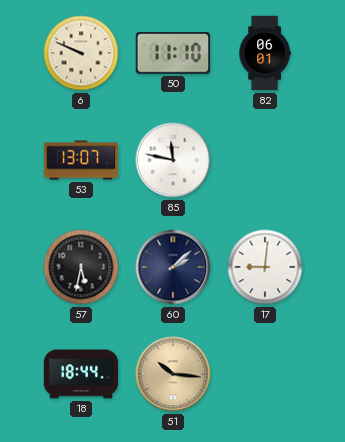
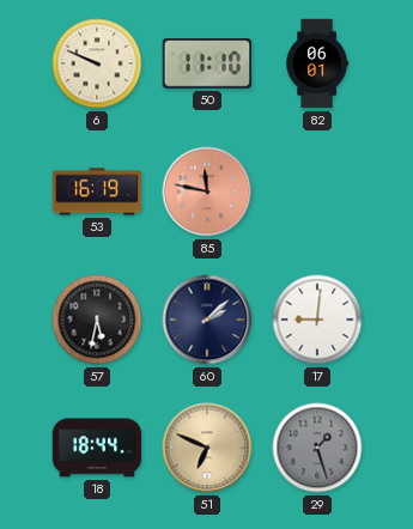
53: 13:07 -> 16:19
85 dial: white -> salmon
51: 10:16 -> 6:49
29: none -> 1:27
